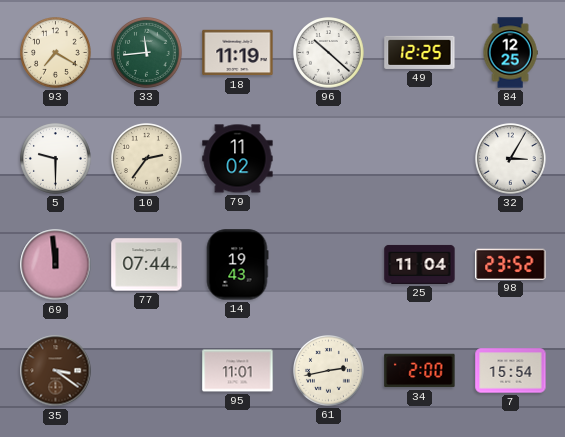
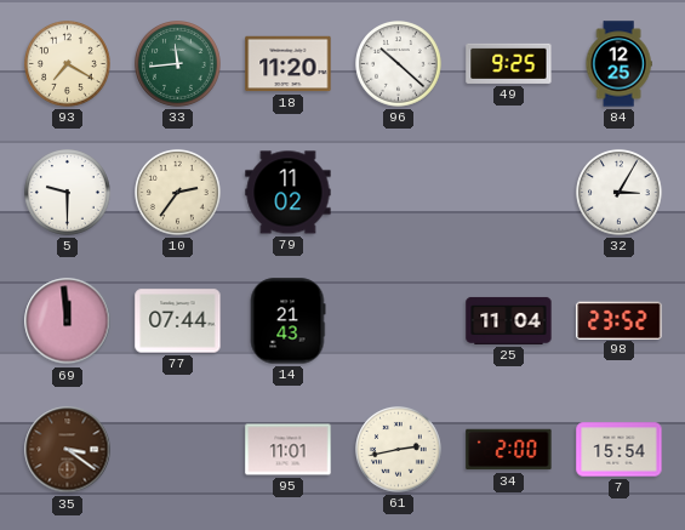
18: 11:19 -> 11:20
49: 12:25 -> 9:25
14: 19:43 -> 21:43
